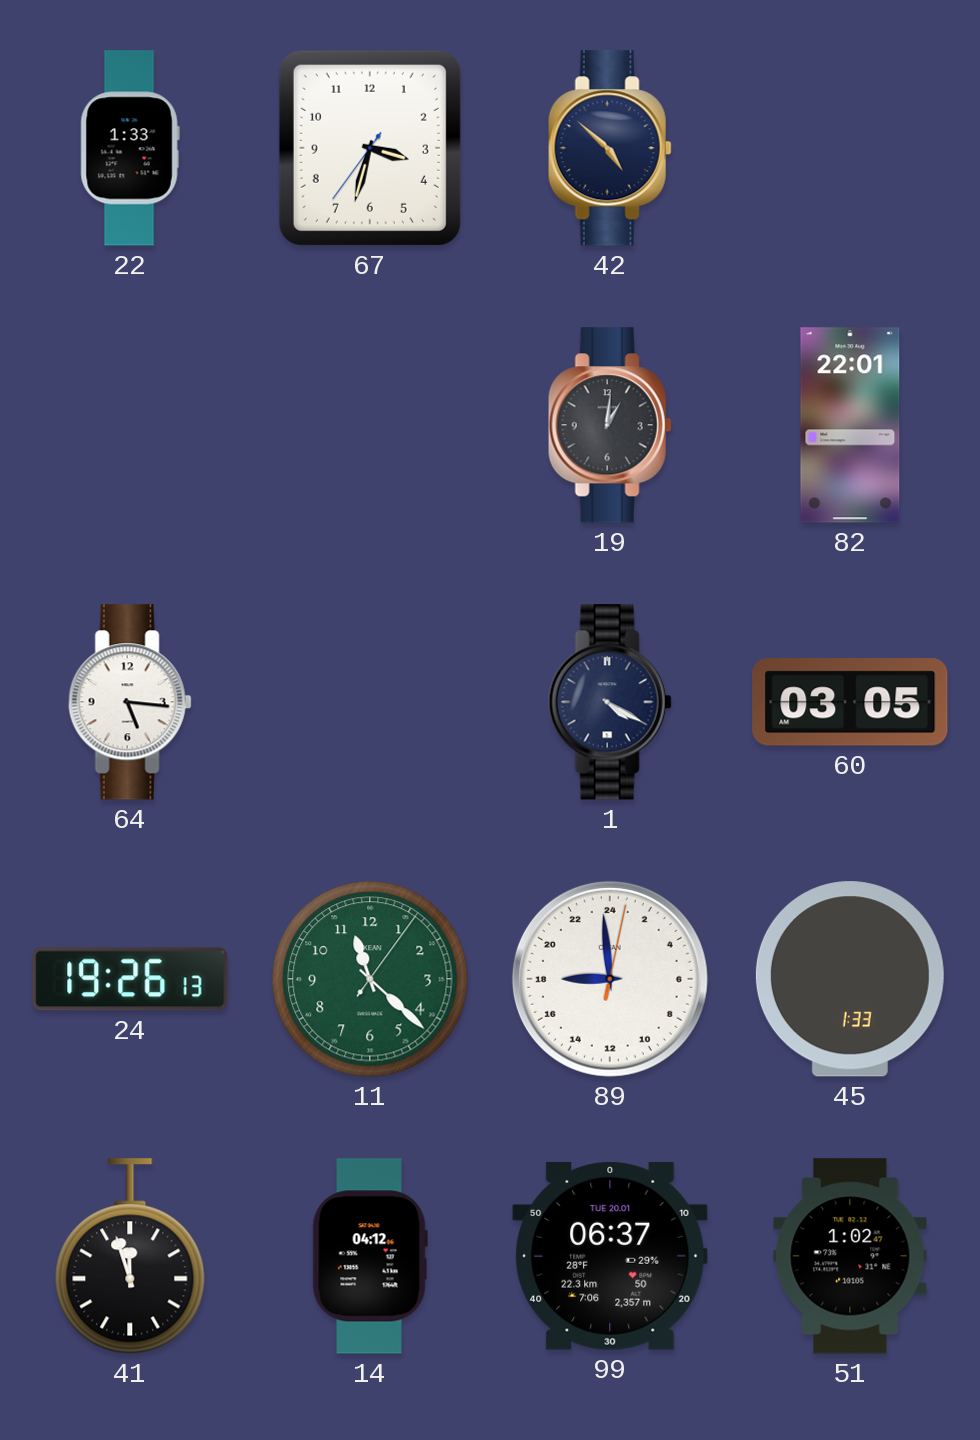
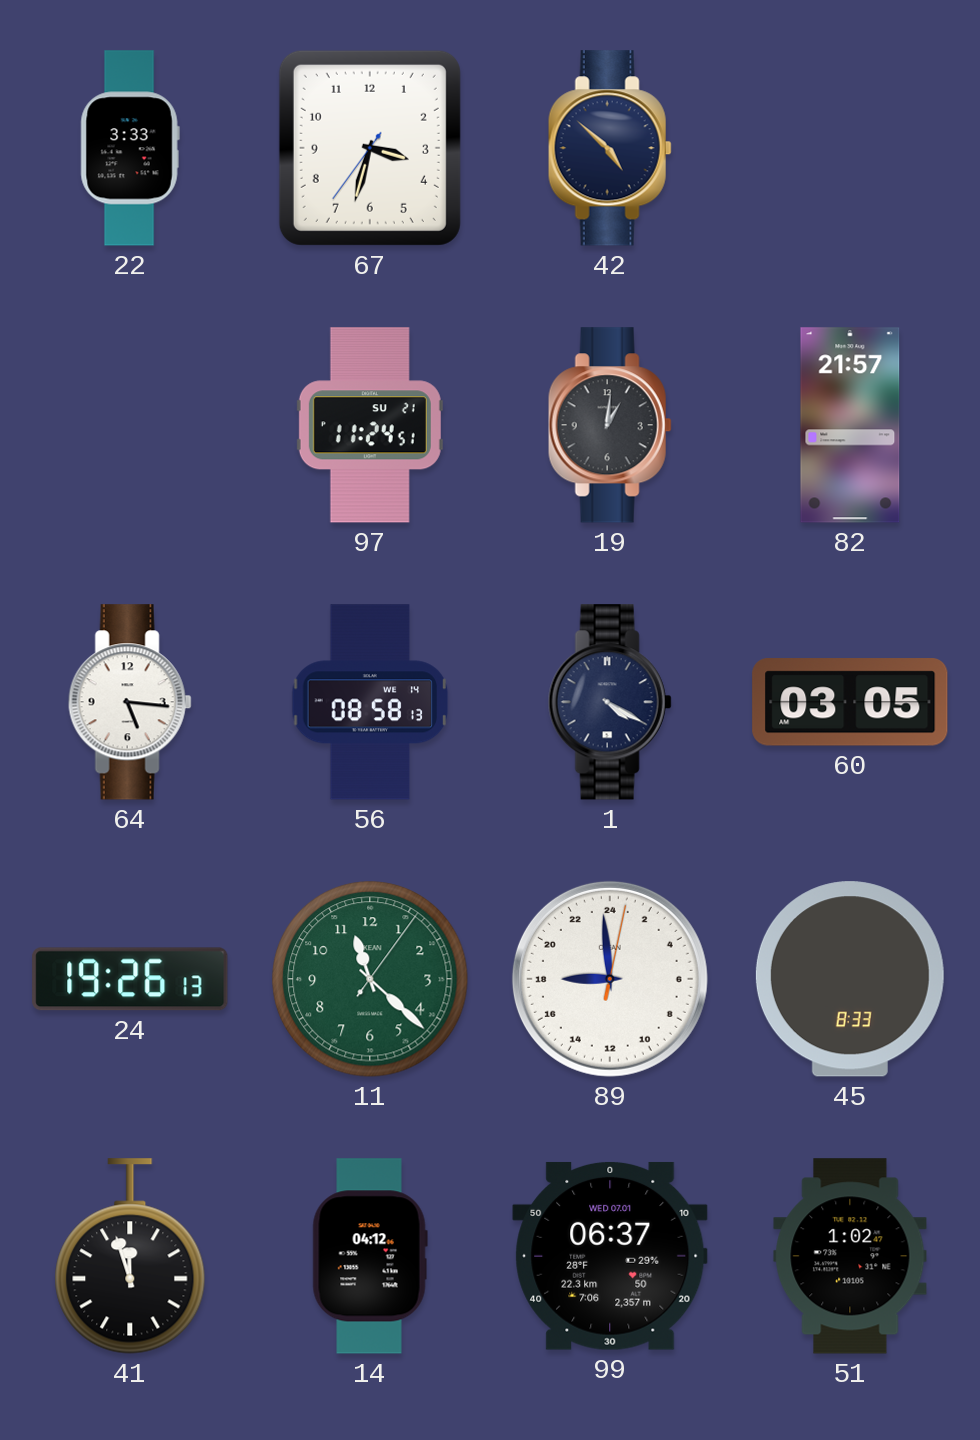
22: 1:33 -> 3:33
97: none -> 11:24
82: 22:01 -> 21:57
56: none -> 08:58
45: 1:33 -> 8:33
99 date: TUE 20.01 -> WED 07.01
